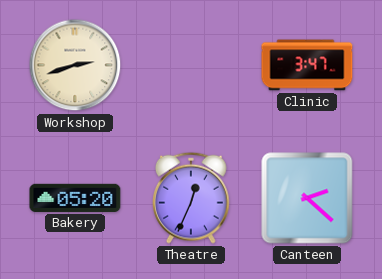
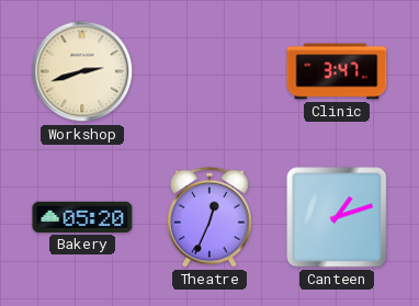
Canteen: 2:22 -> 1:12
